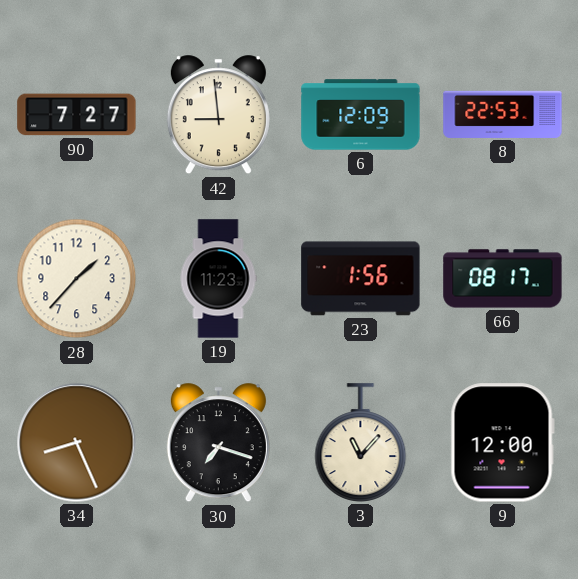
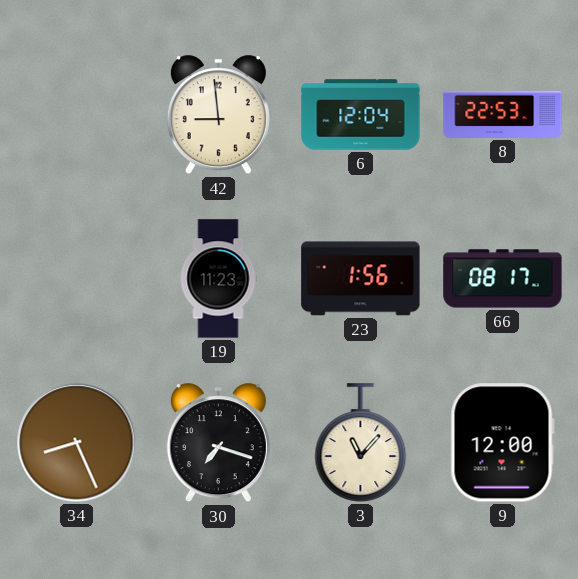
90: 7:27 -> none
6: 12:09 -> 12:04
28: 1:37 -> none
